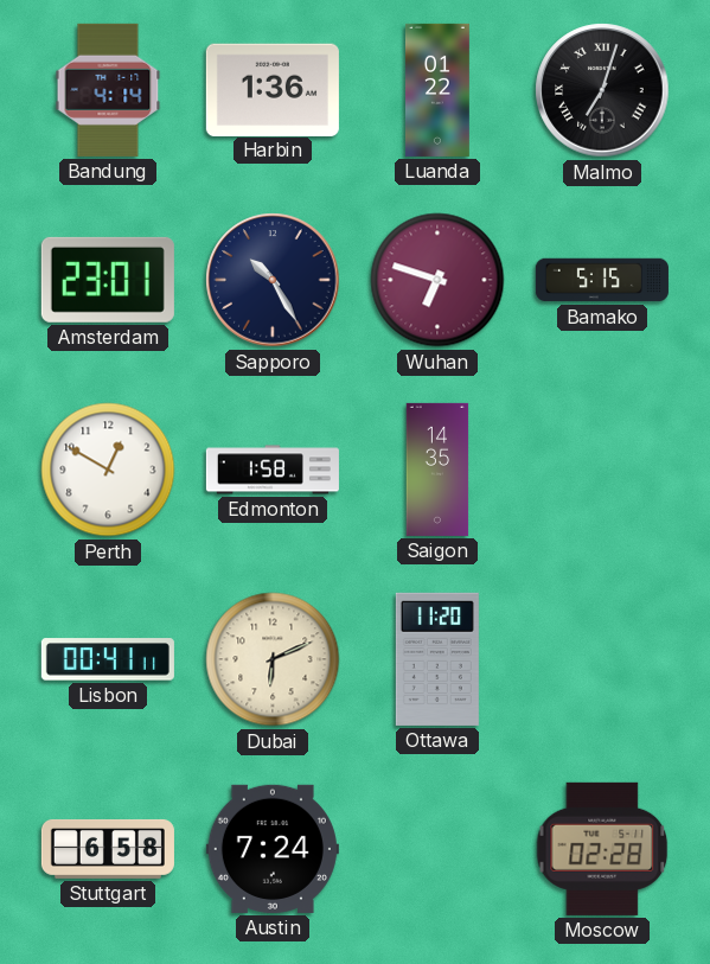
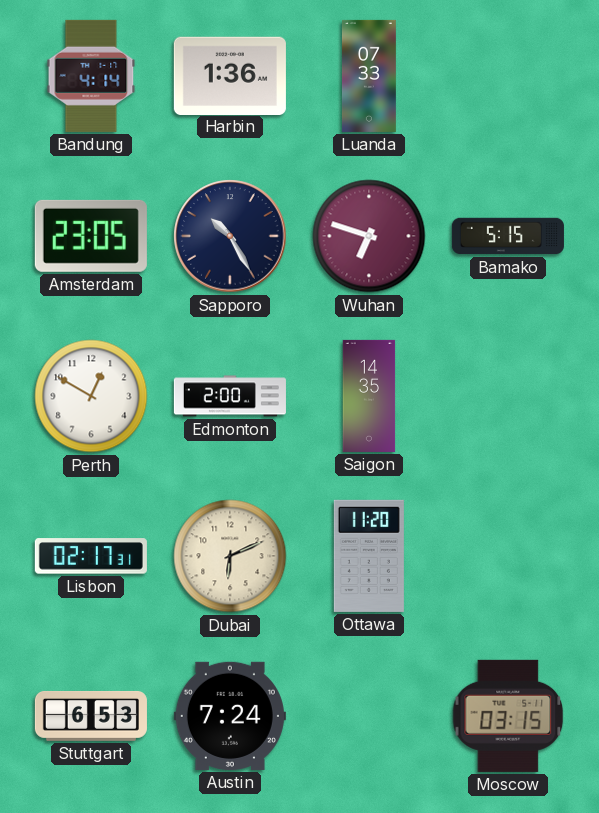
Luanda: 01:22 -> 07:33
Malmo: 7:03 -> none
Amsterdam: 23:01 -> 23:05
Edmonton: 1:58 -> 2:00
Lisbon: 00:41 -> 02:17
Stuttgart: 6:58 -> 6:53
Moscow: 02:28 -> 03:15
